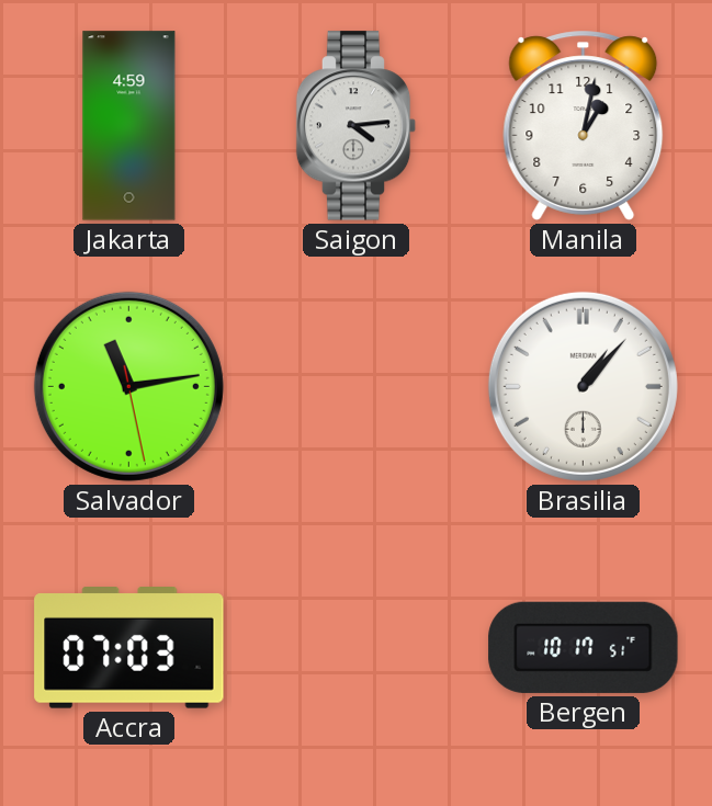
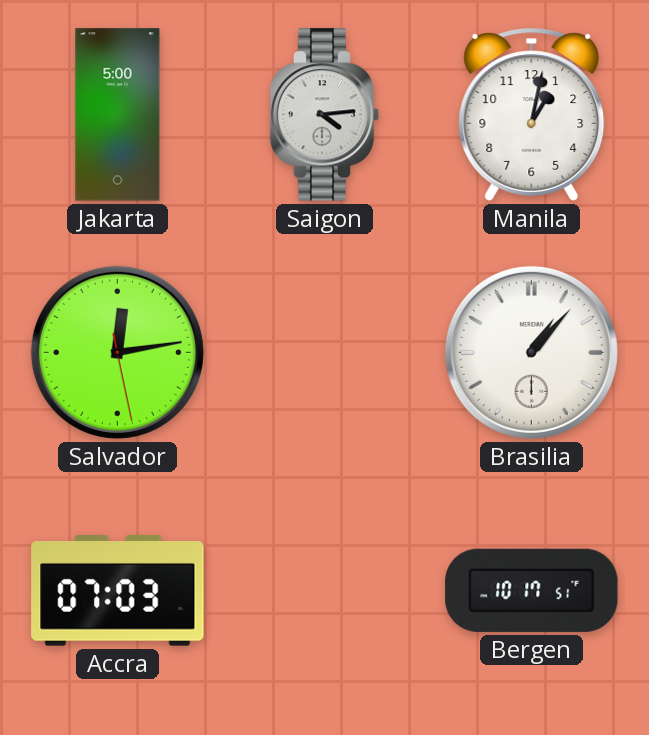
Jakarta: 4:59 -> 5:00
Salvador: 11:13 -> 12:13
